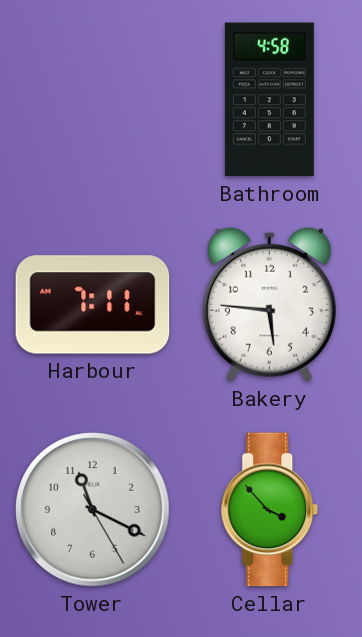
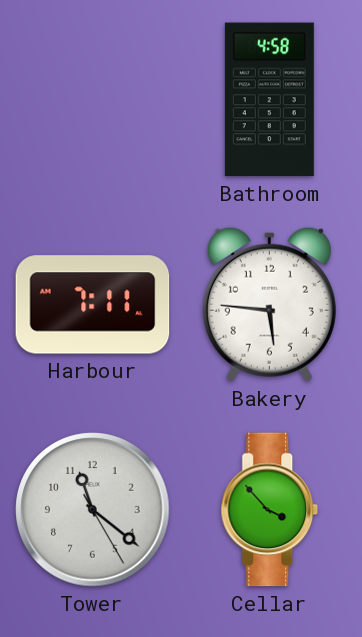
Tower: 11:19 -> 11:21
